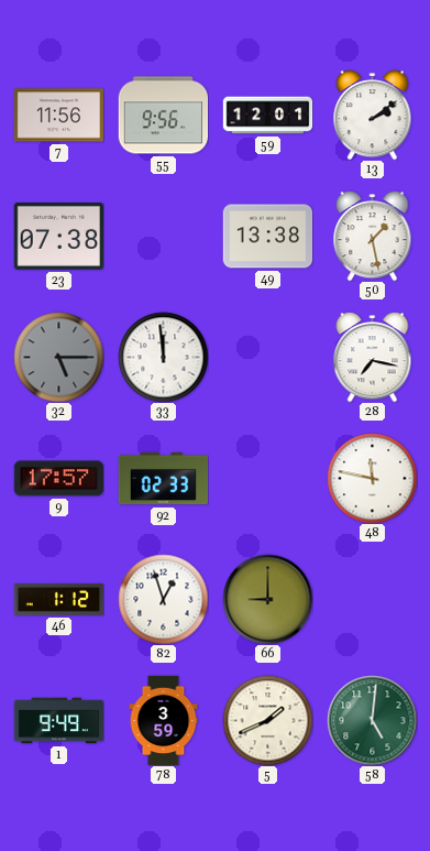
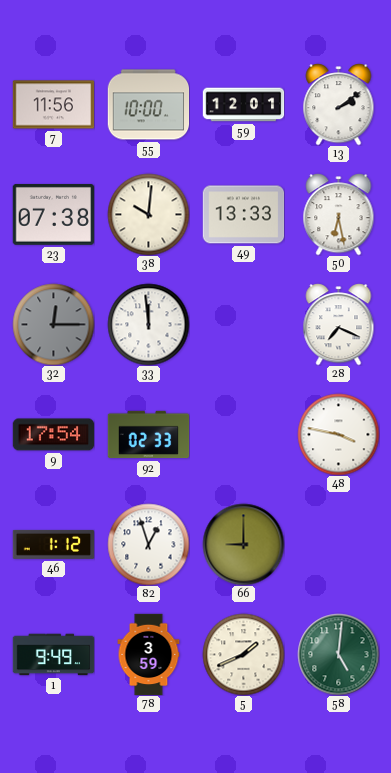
55: 9:56 -> 10:00
38: none -> 10:01
49: 13:38 -> 13:33
50: 1:28 -> 6:28
32: 5:15 -> 12:15
28: 7:17 -> 7:19
9: 17:57 -> 17:54
48: 11:47 -> 3:47
